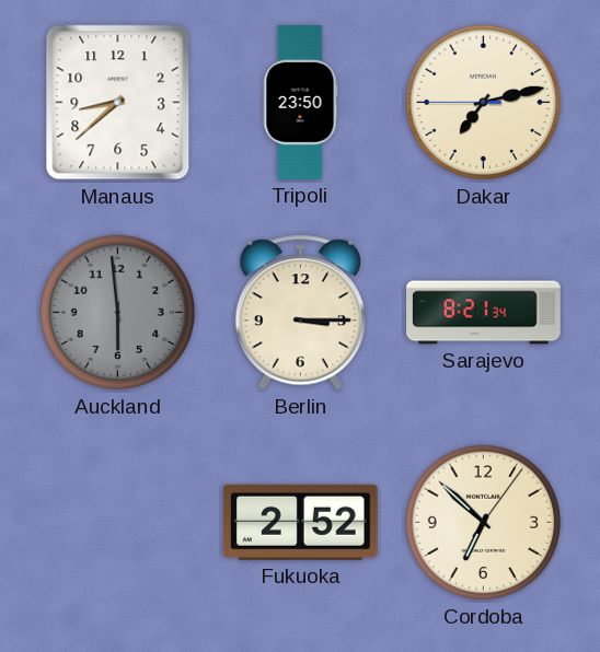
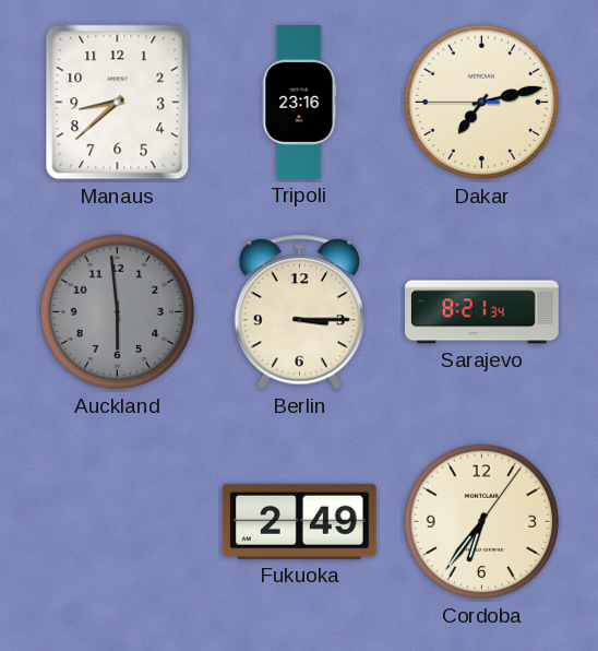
Tripoli: 23:50 -> 23:16
Fukuoka: 2:52 -> 2:49
Cordoba: 6:52 -> 6:36
